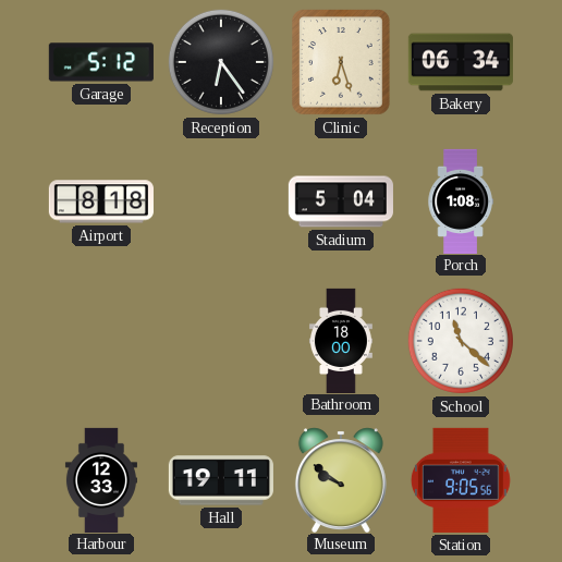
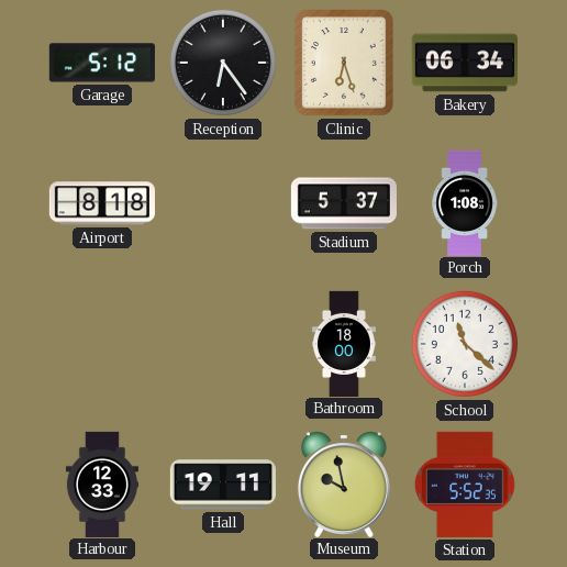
Stadium: 5:04 -> 5:37
Museum: 9:51 -> 9:58
Station: 9:05 -> 5:52
